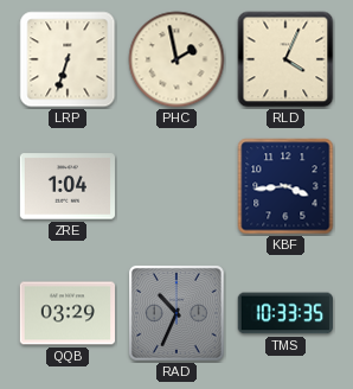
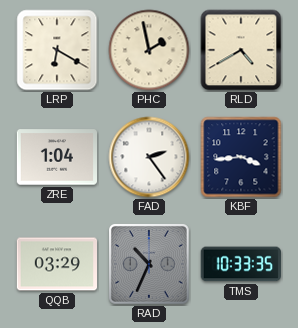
LRP: 6:33 -> 6:20
RLD: 4:04 -> 4:40
FAD: none -> 2:24
